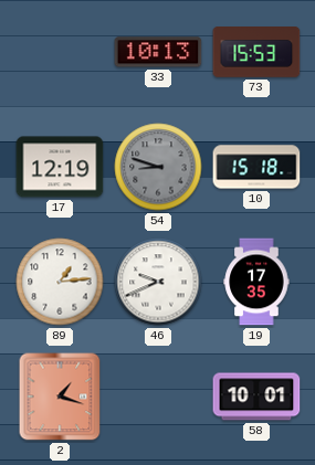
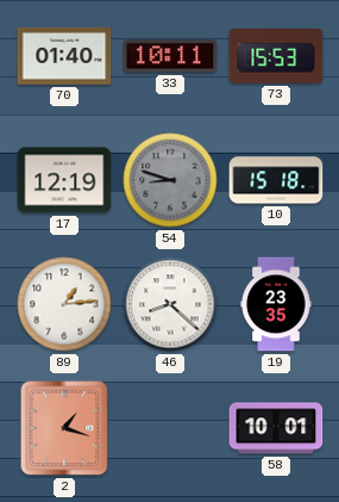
70: none -> 01:40
33: 10:13 -> 10:11
46: 9:41 -> 8:22
19: 17:35 -> 23:35
